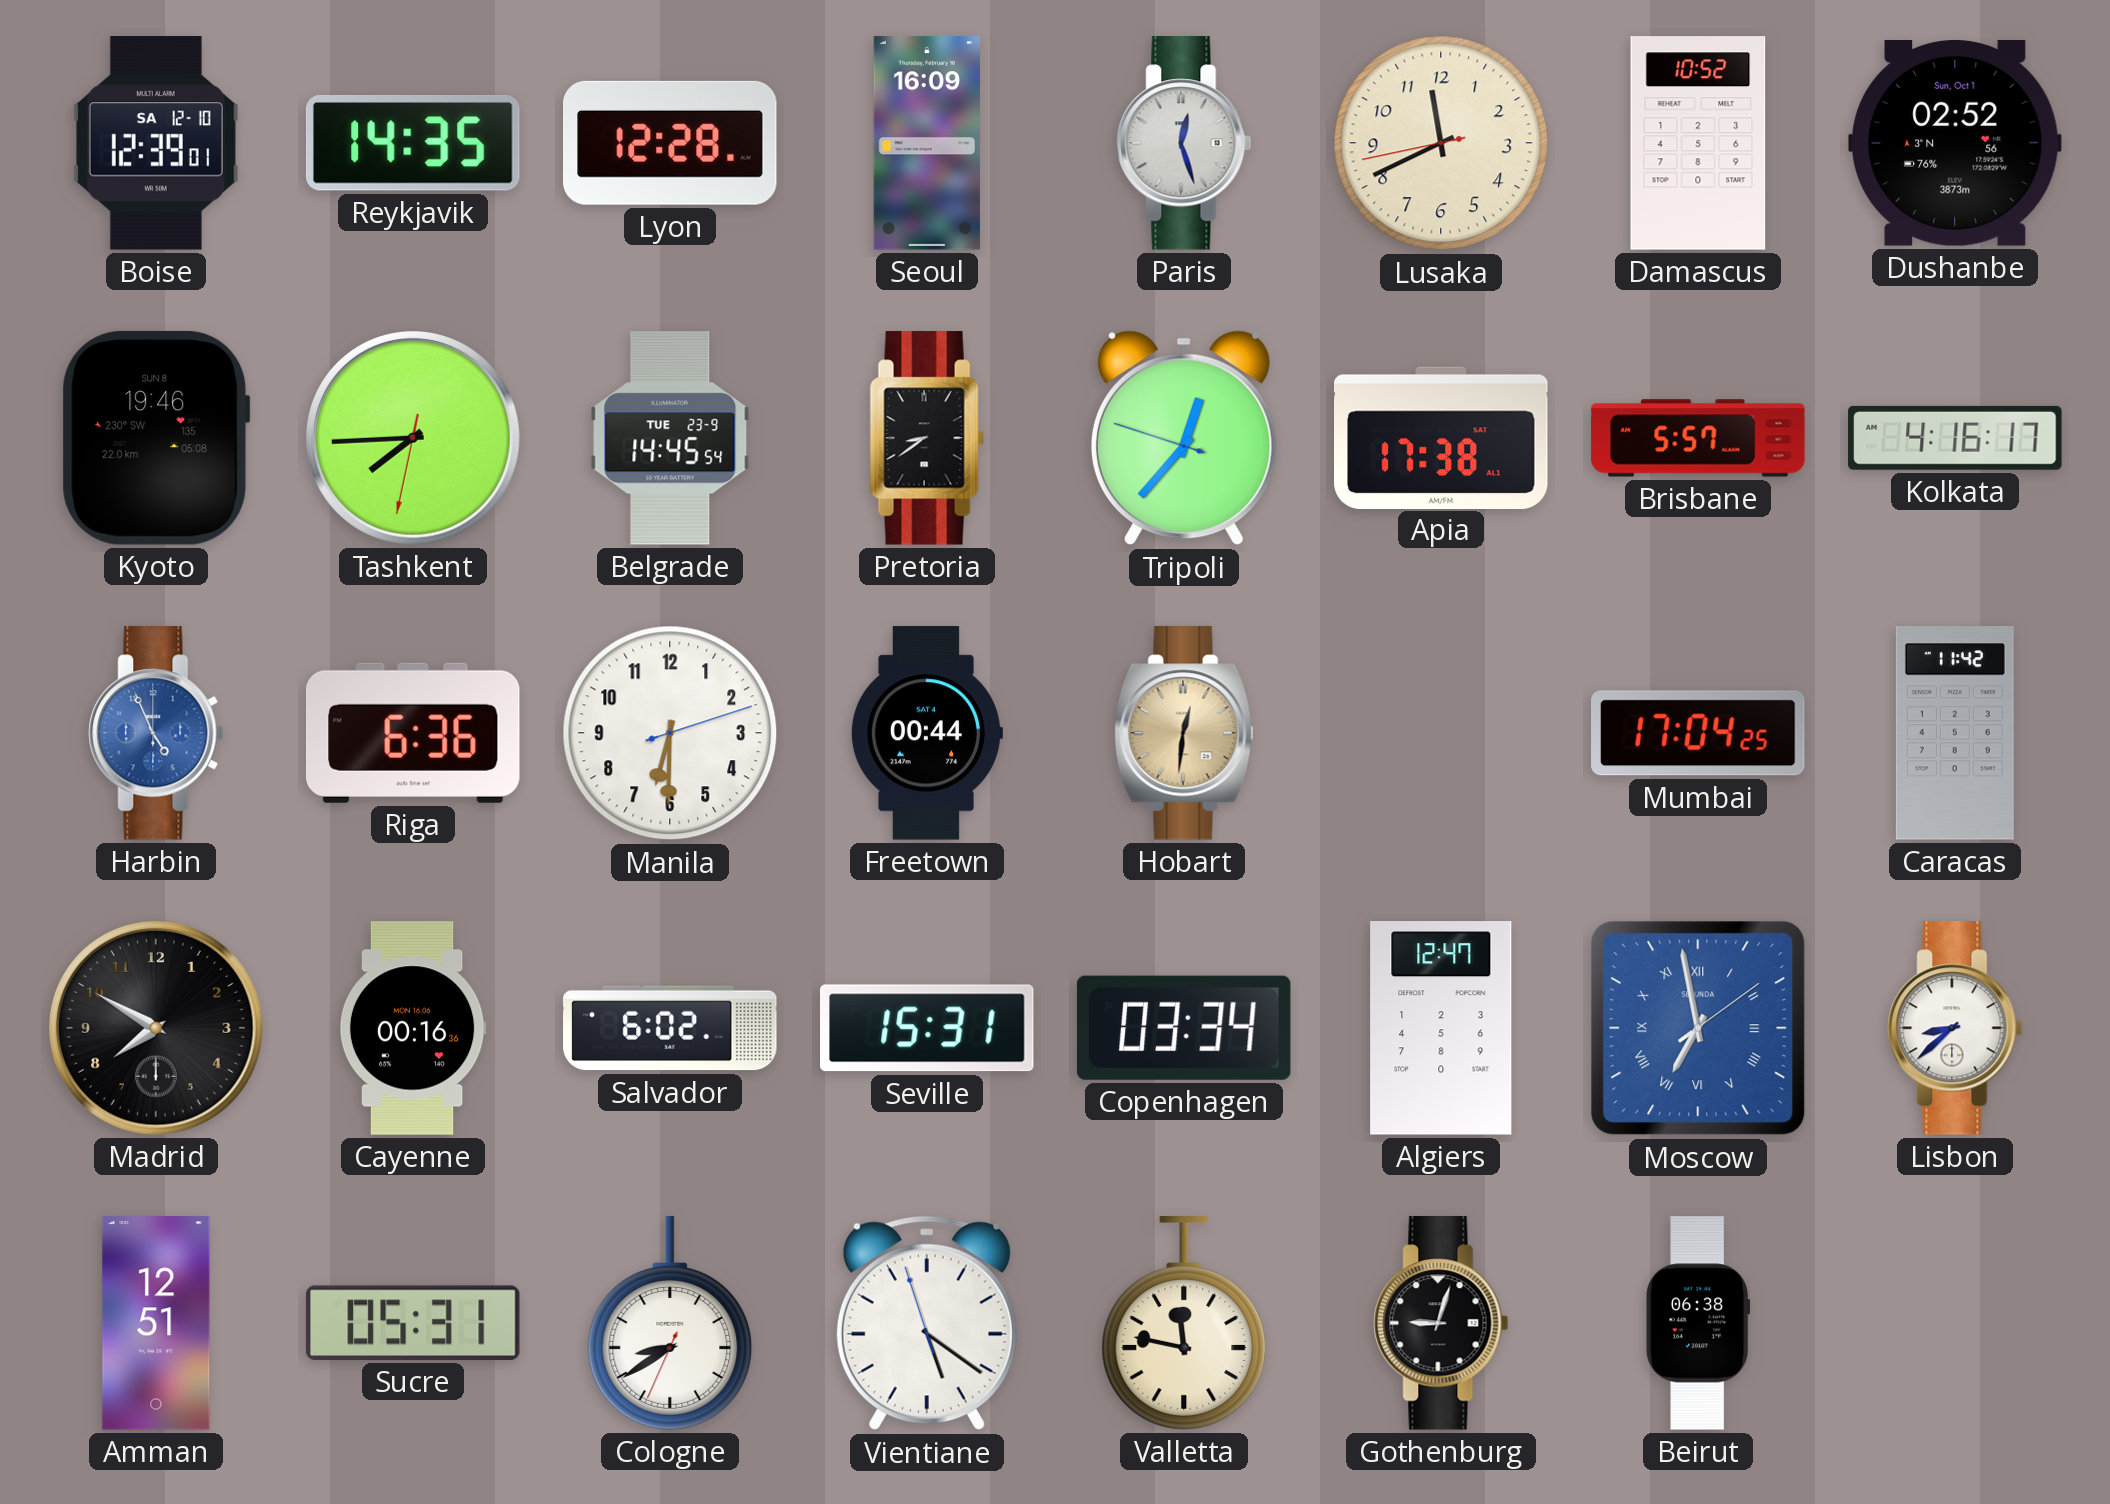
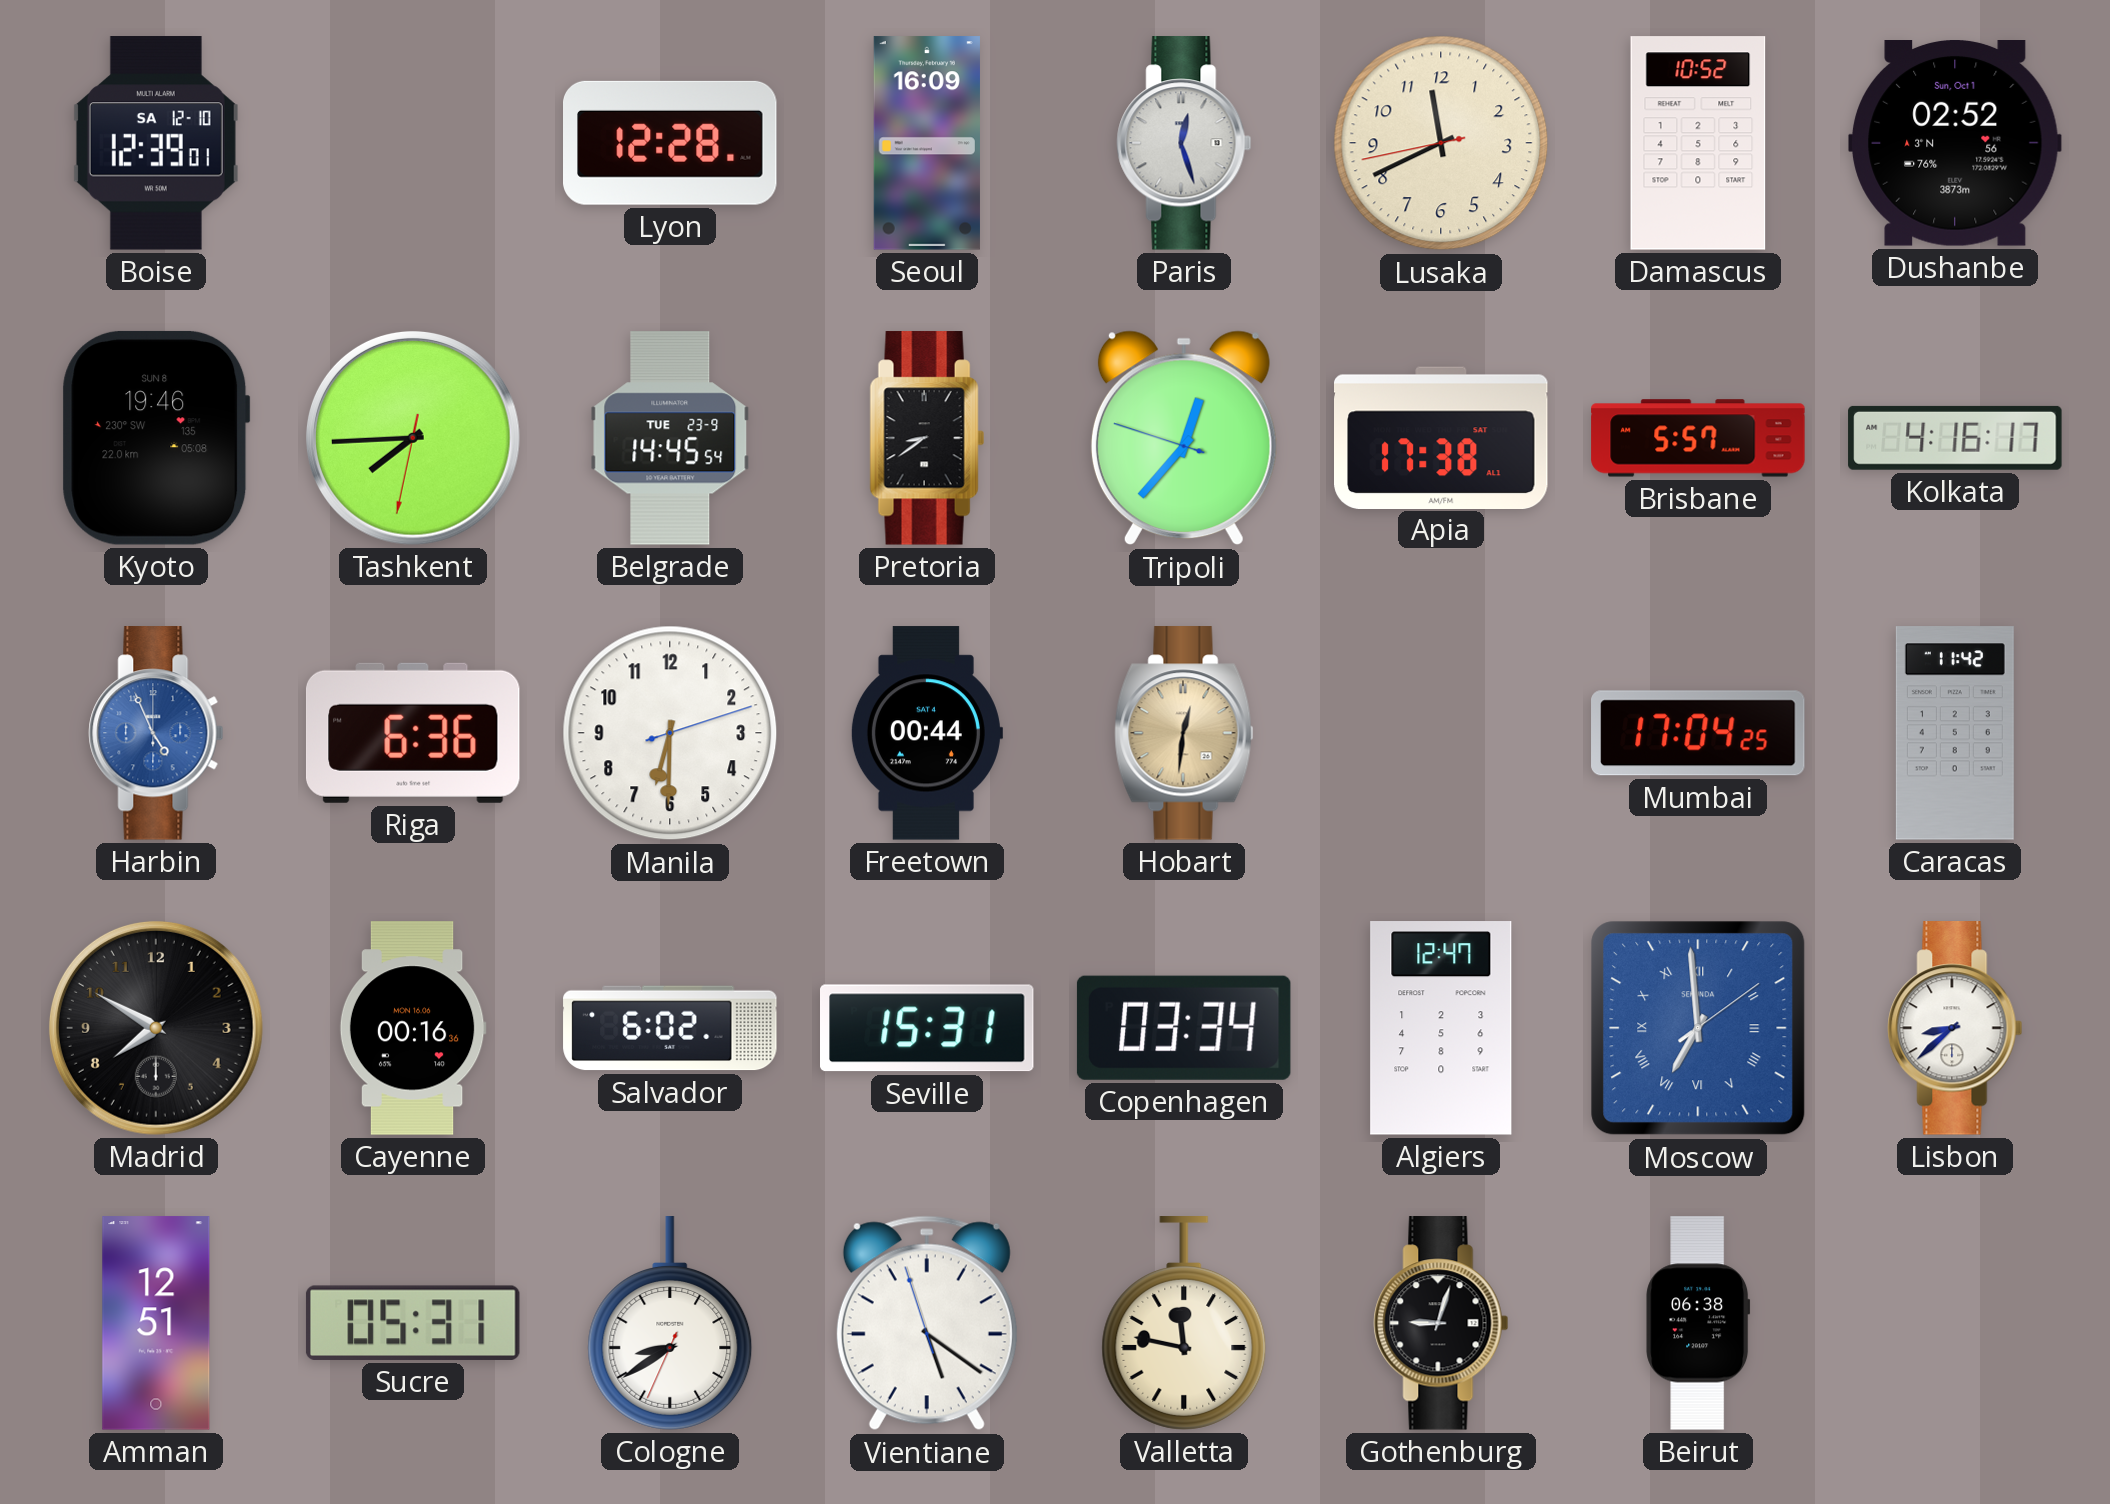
Reykjavik: 14:35 -> none
Moscow: 6:58 -> 6:59
